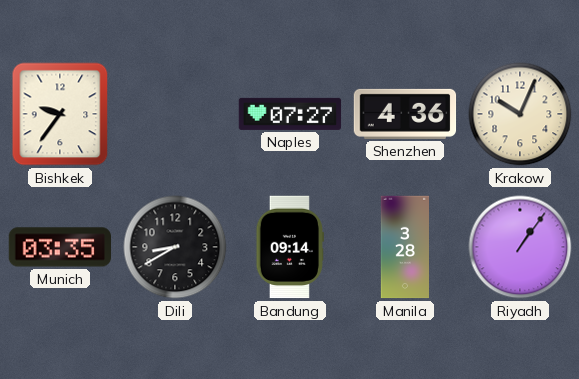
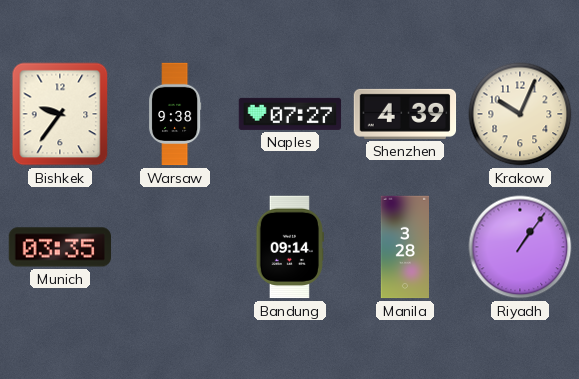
Warsaw: none -> 9:38
Shenzhen: 4:36 -> 4:39
Dili: 8:40 -> none
